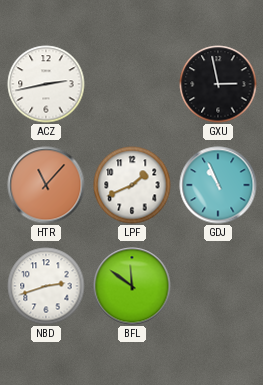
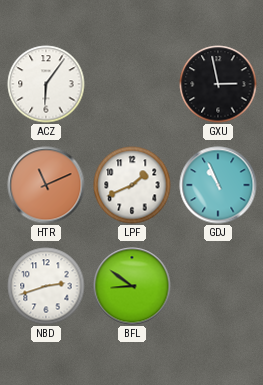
ACZ: 2:43 -> 6:06
HTR: 11:07 -> 11:11
BFL: 11:51 -> 8:51
